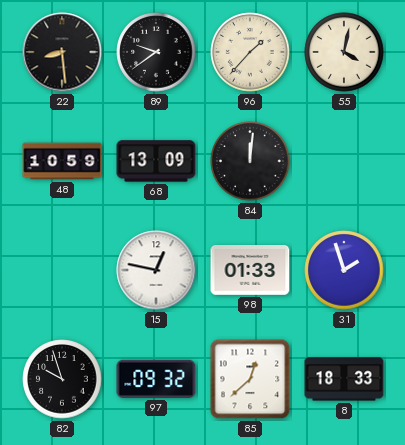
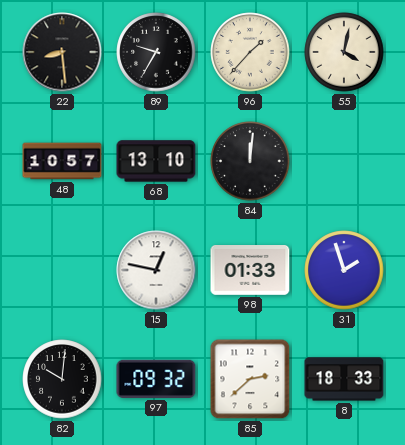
89: 9:39 -> 9:35
48: 10:59 -> 10:57
68: 13:09 -> 13:10
82: 9:57 -> 10:01
85: 12:38 -> 2:38
